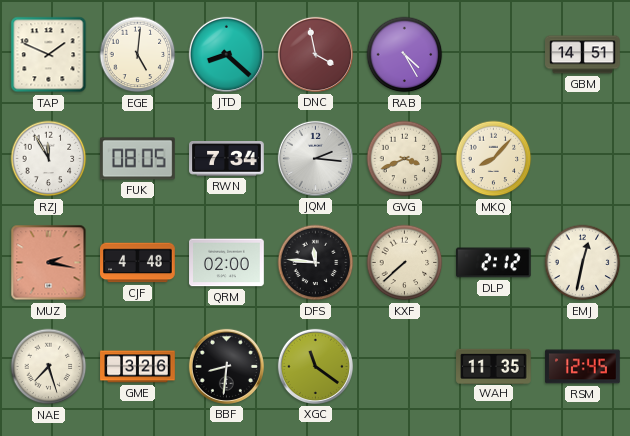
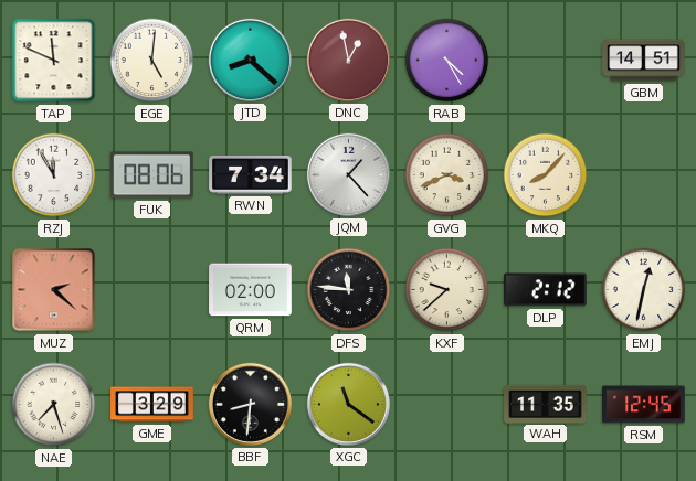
TAP: 1:49 -> 11:49
DNC: 3:58 -> 12:58
FUK: 08:05 -> 08:06
JQM: 2:16 -> 1:23
MUZ: 2:17 -> 2:22
CJF: 4:48 -> none
KXF: 7:38 -> 9:38
GME: 3:26 -> 3:29
